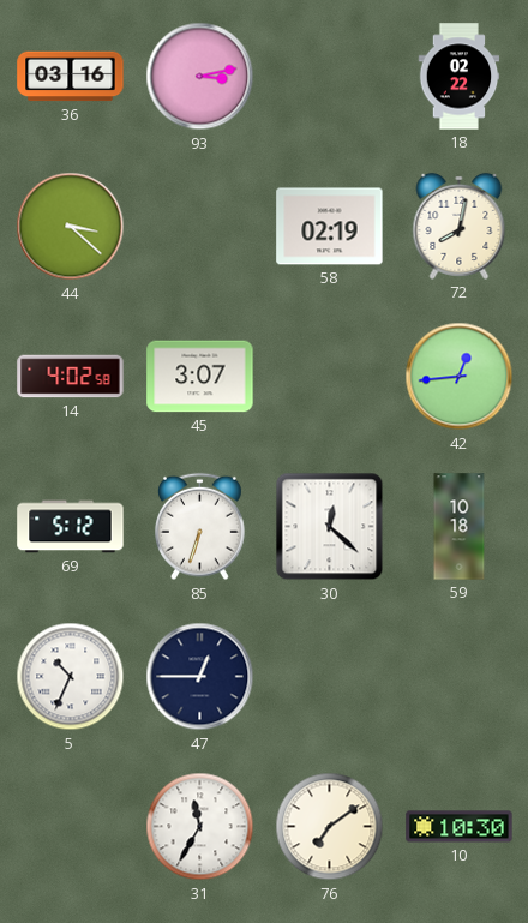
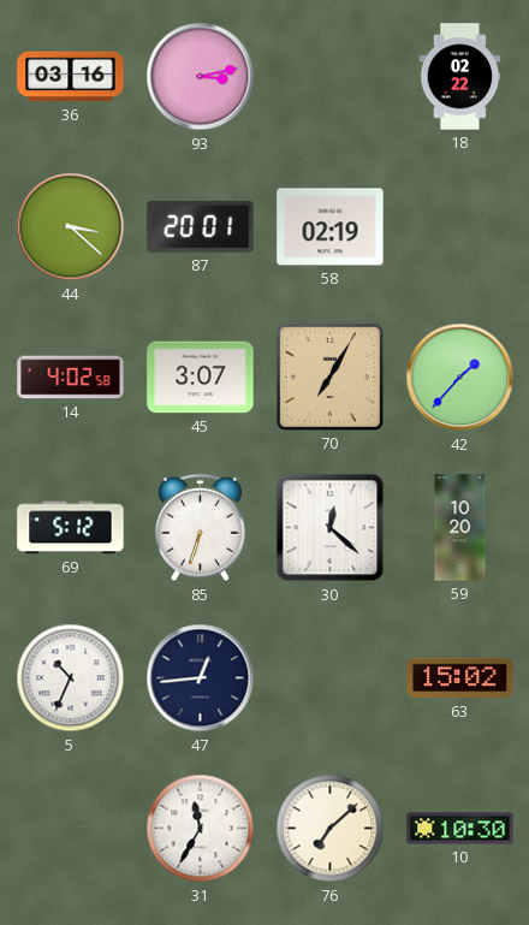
87: none -> 20:01
72: 8:02 -> none
70: none -> 7:05
42: 12:44 -> 1:37
59: 10:18 -> 10:20
47: 12:45 -> 12:44
63: none -> 15:02
76: 7:09 -> 7:08
